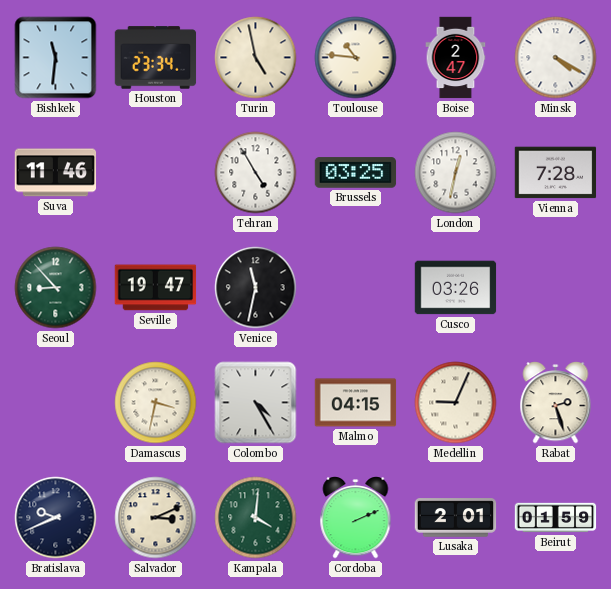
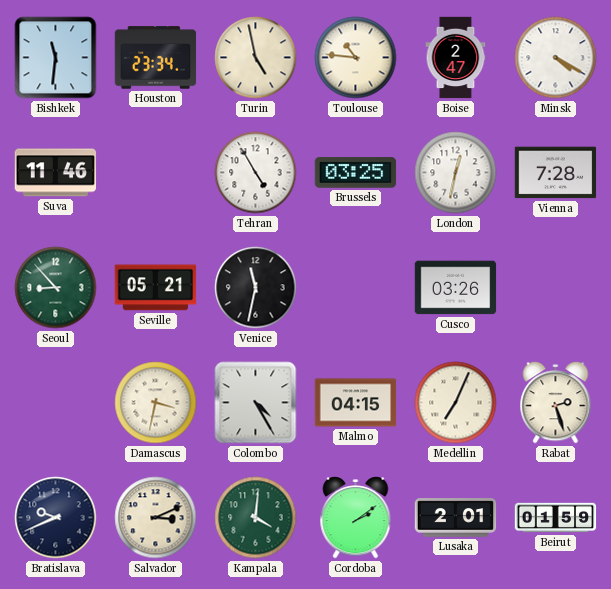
Seville: 19:47 -> 05:21
Medellin: 9:04 -> 7:04
Cordoba: 2:11 -> 2:09
